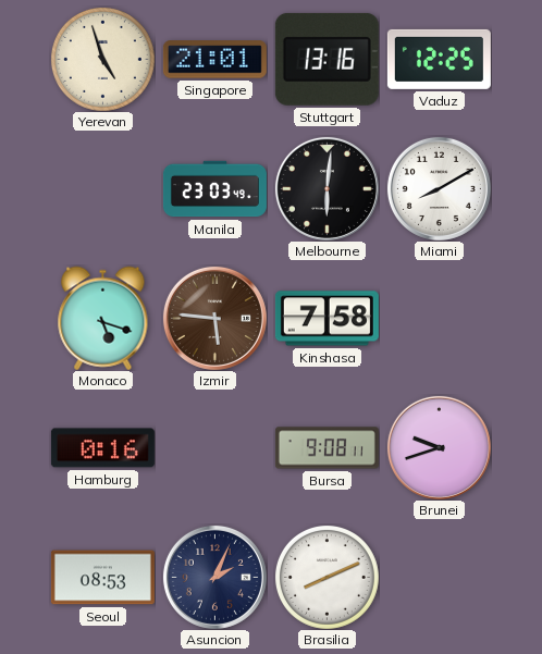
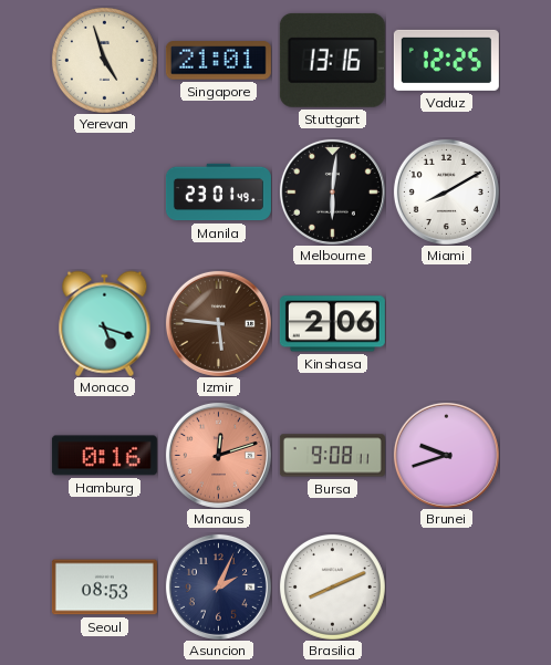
Manila: 23:03 -> 23:01
Kinshasa: 7:58 -> 2:06
Manaus: none -> 12:12
